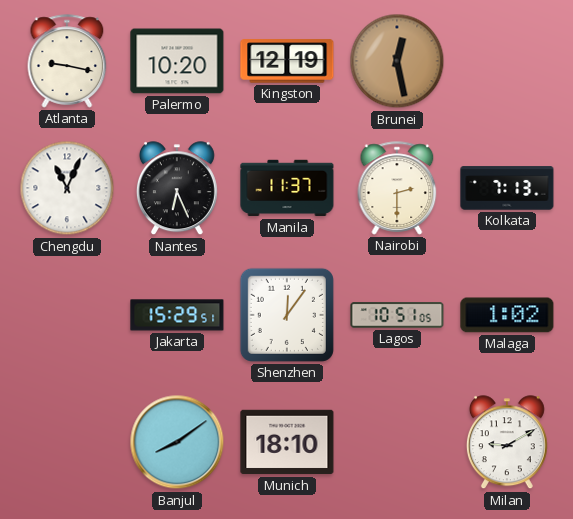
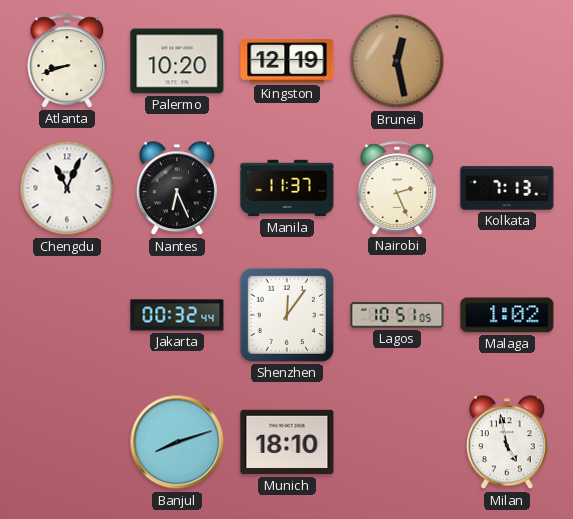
Atlanta: 9:17 -> 8:42
Nairobi: 2:30 -> 2:26
Jakarta: 15:29 -> 00:32
Banjul: 8:09 -> 8:12
Milan: 9:10 -> 4:58
